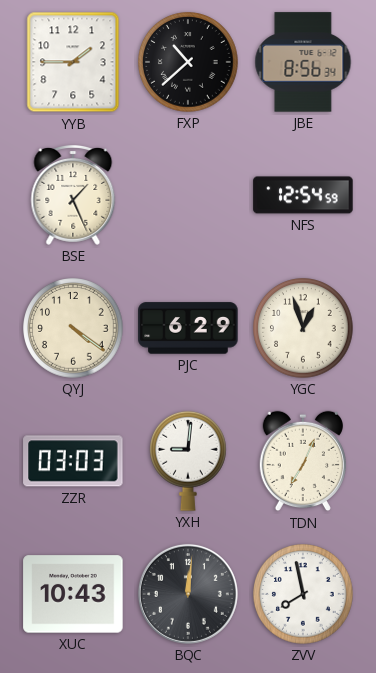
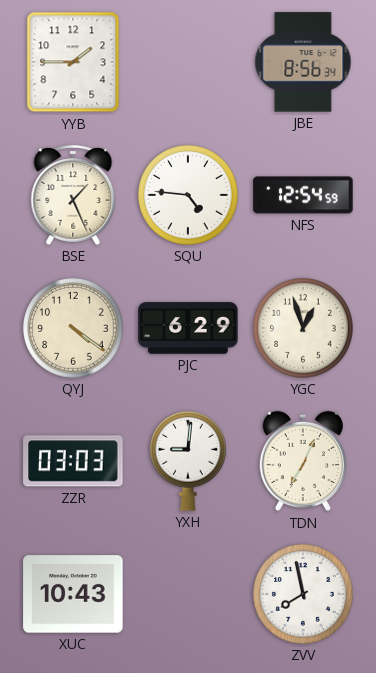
FXP: 10:38 -> none
SQU: none -> 4:46
BQC: 12:01 -> none
